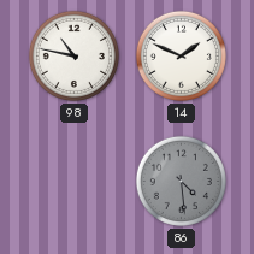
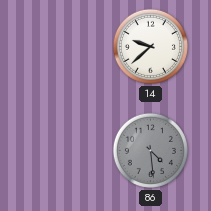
98: 10:47 -> none
14: 1:49 -> 9:38
